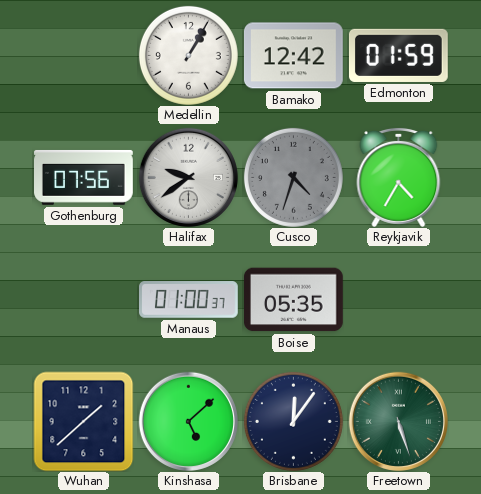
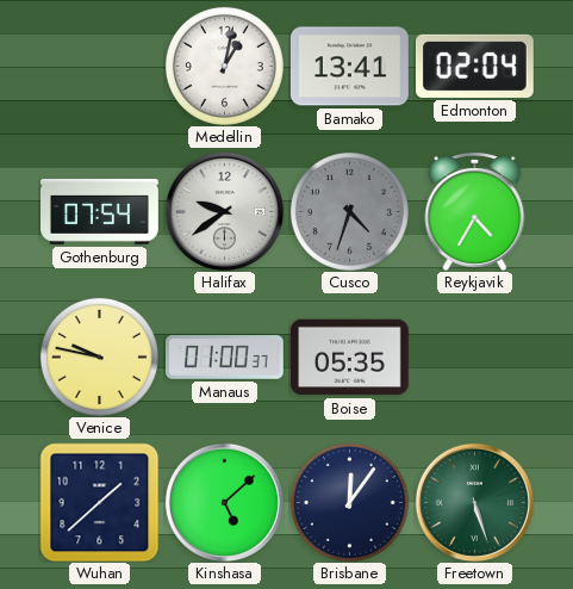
Medellin: 1:05 -> 1:02
Bamako: 12:42 -> 13:41
Edmonton: 01:59 -> 02:04
Gothenburg: 07:56 -> 07:54
Venice: none -> 9:47
